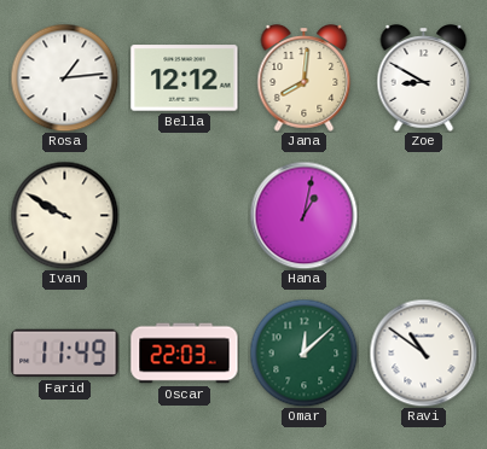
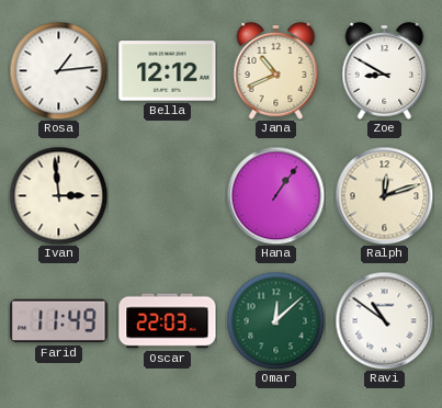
Jana: 8:01 -> 10:41
Ivan: 9:50 -> 2:59
Hana: 1:02 -> 1:06
Ralph: none -> 12:12
